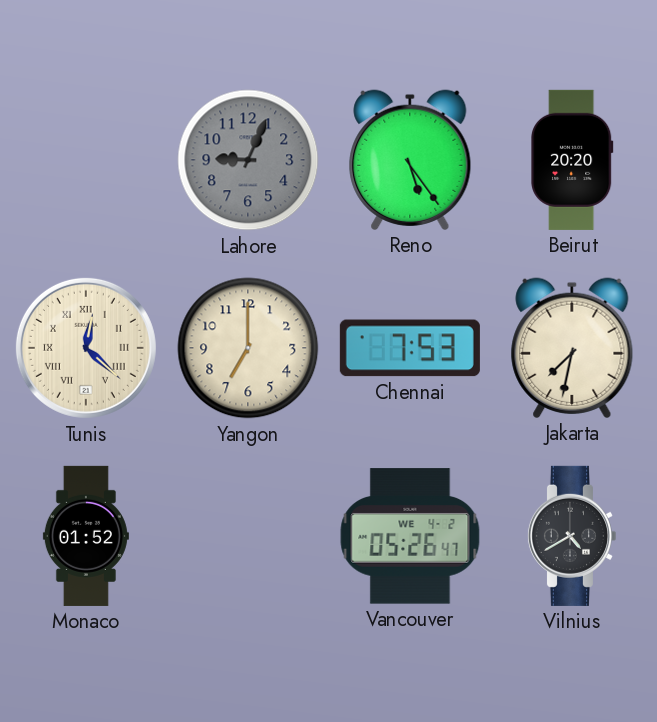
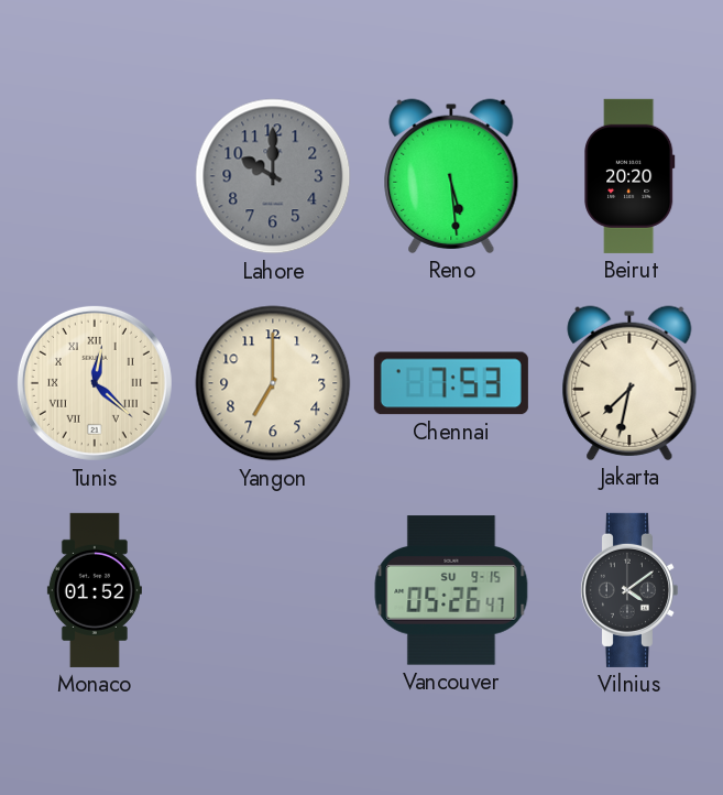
Lahore: 9:04 -> 10:00
Reno: 5:24 -> 5:29
Vancouver date: WE 4-2 -> SU 9-15
Vilnius: 4:40 -> 4:09
